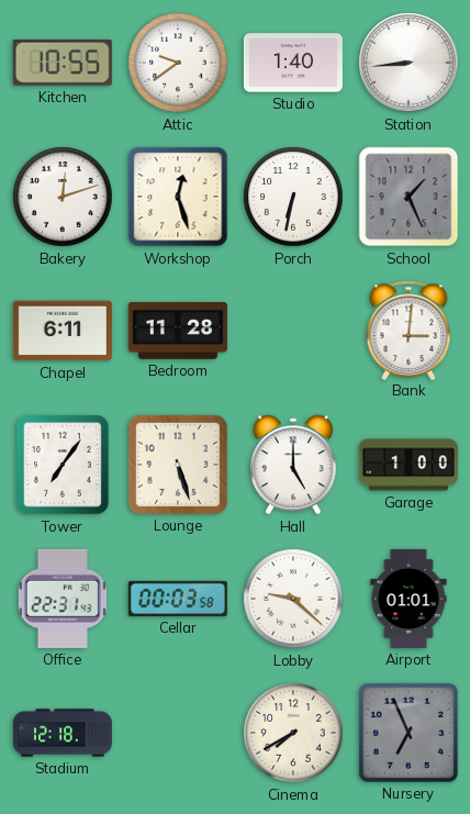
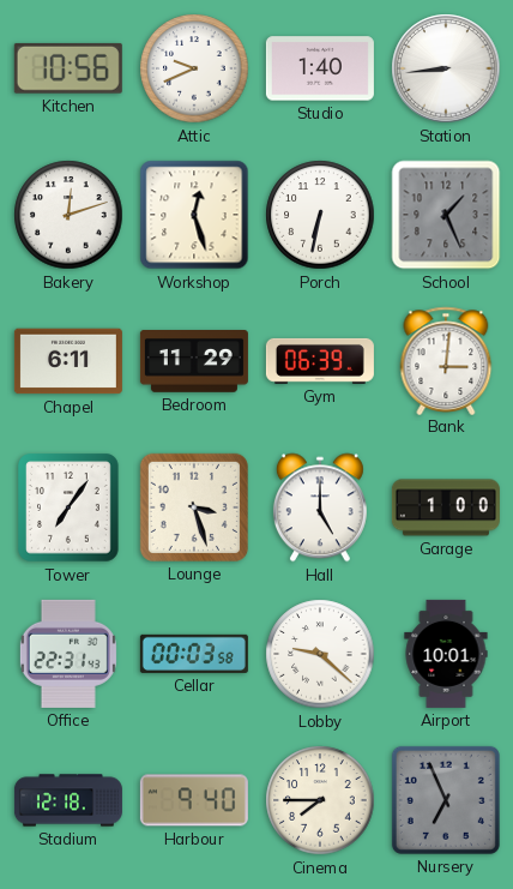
Kitchen: 10:55 -> 10:56
Attic: 9:39 -> 9:41
Bedroom: 11:28 -> 11:29
Gym: none -> 06:39
Lounge: 5:27 -> 3:27
Airport: 01:01 -> 10:01
Harbour: none -> 9:40
Cinema: 7:40 -> 7:45
